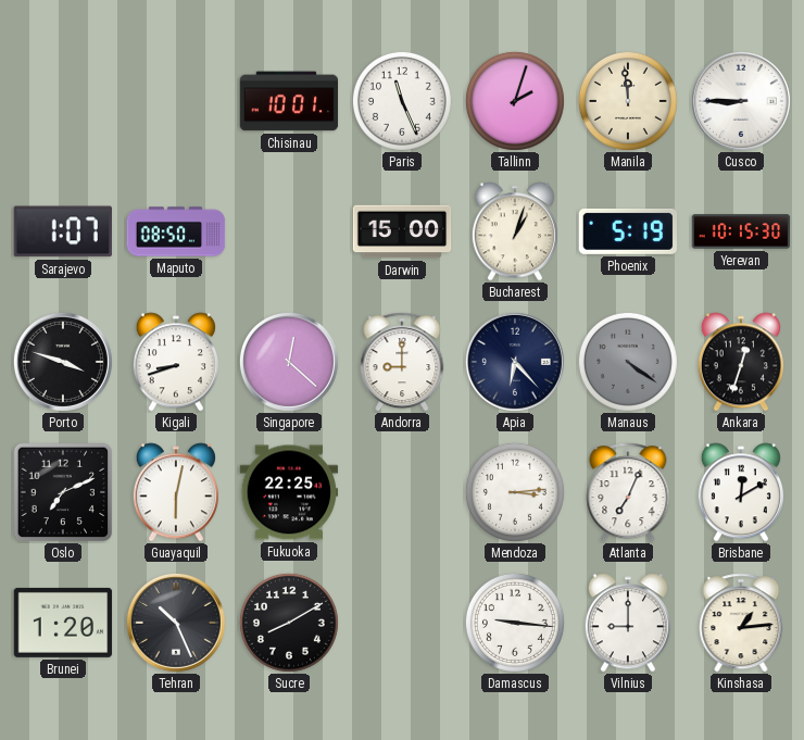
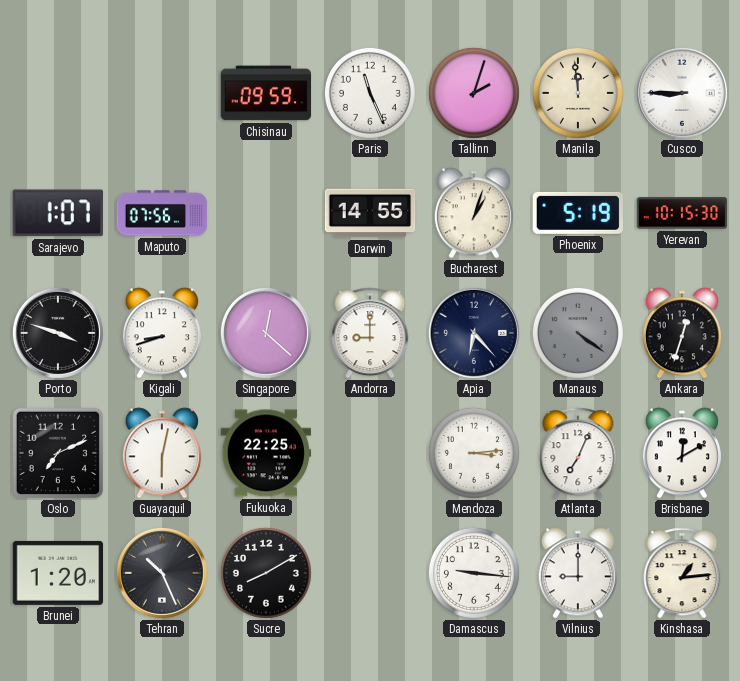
Chisinau: 10:01 -> 09:59
Maputo: 08:50 -> 07:56
Darwin: 15:00 -> 14:55
